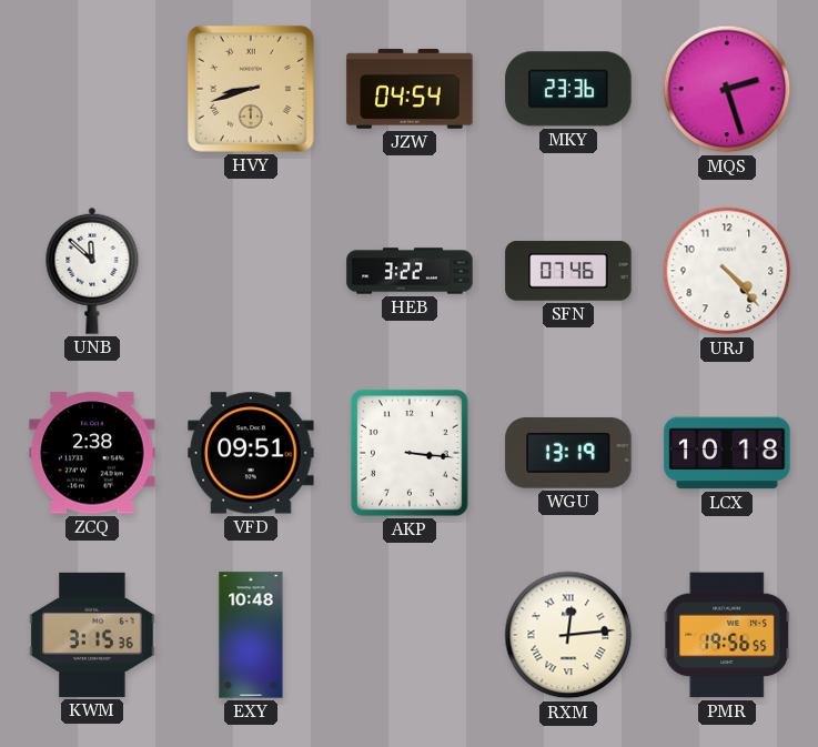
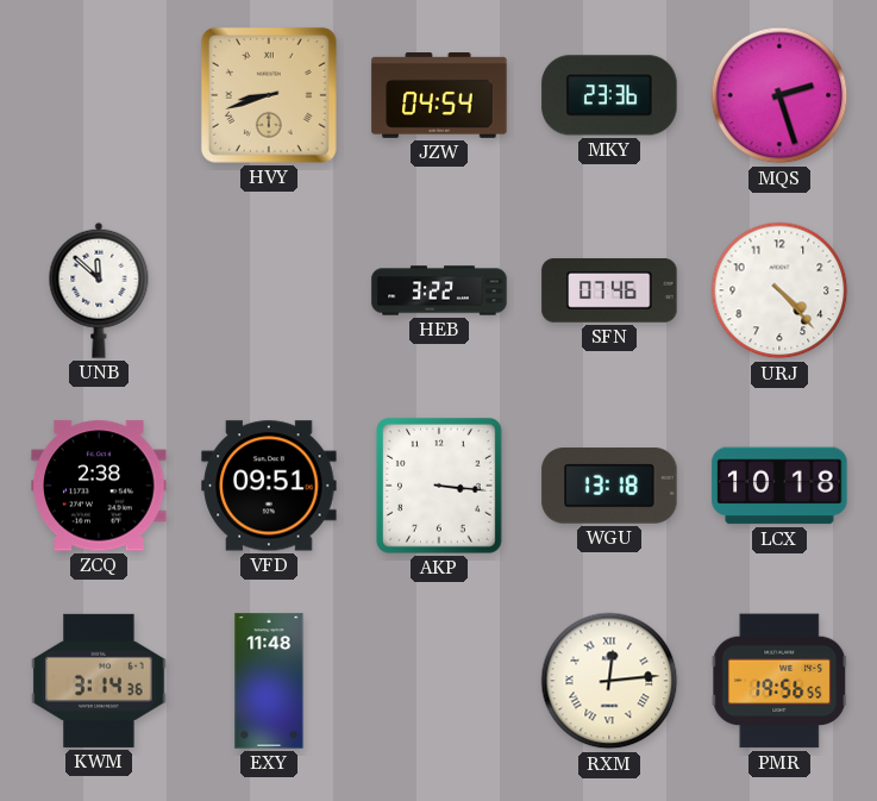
WGU: 13:19 -> 13:18
KWM: 3:15 -> 3:14
EXY: 10:48 -> 11:48
